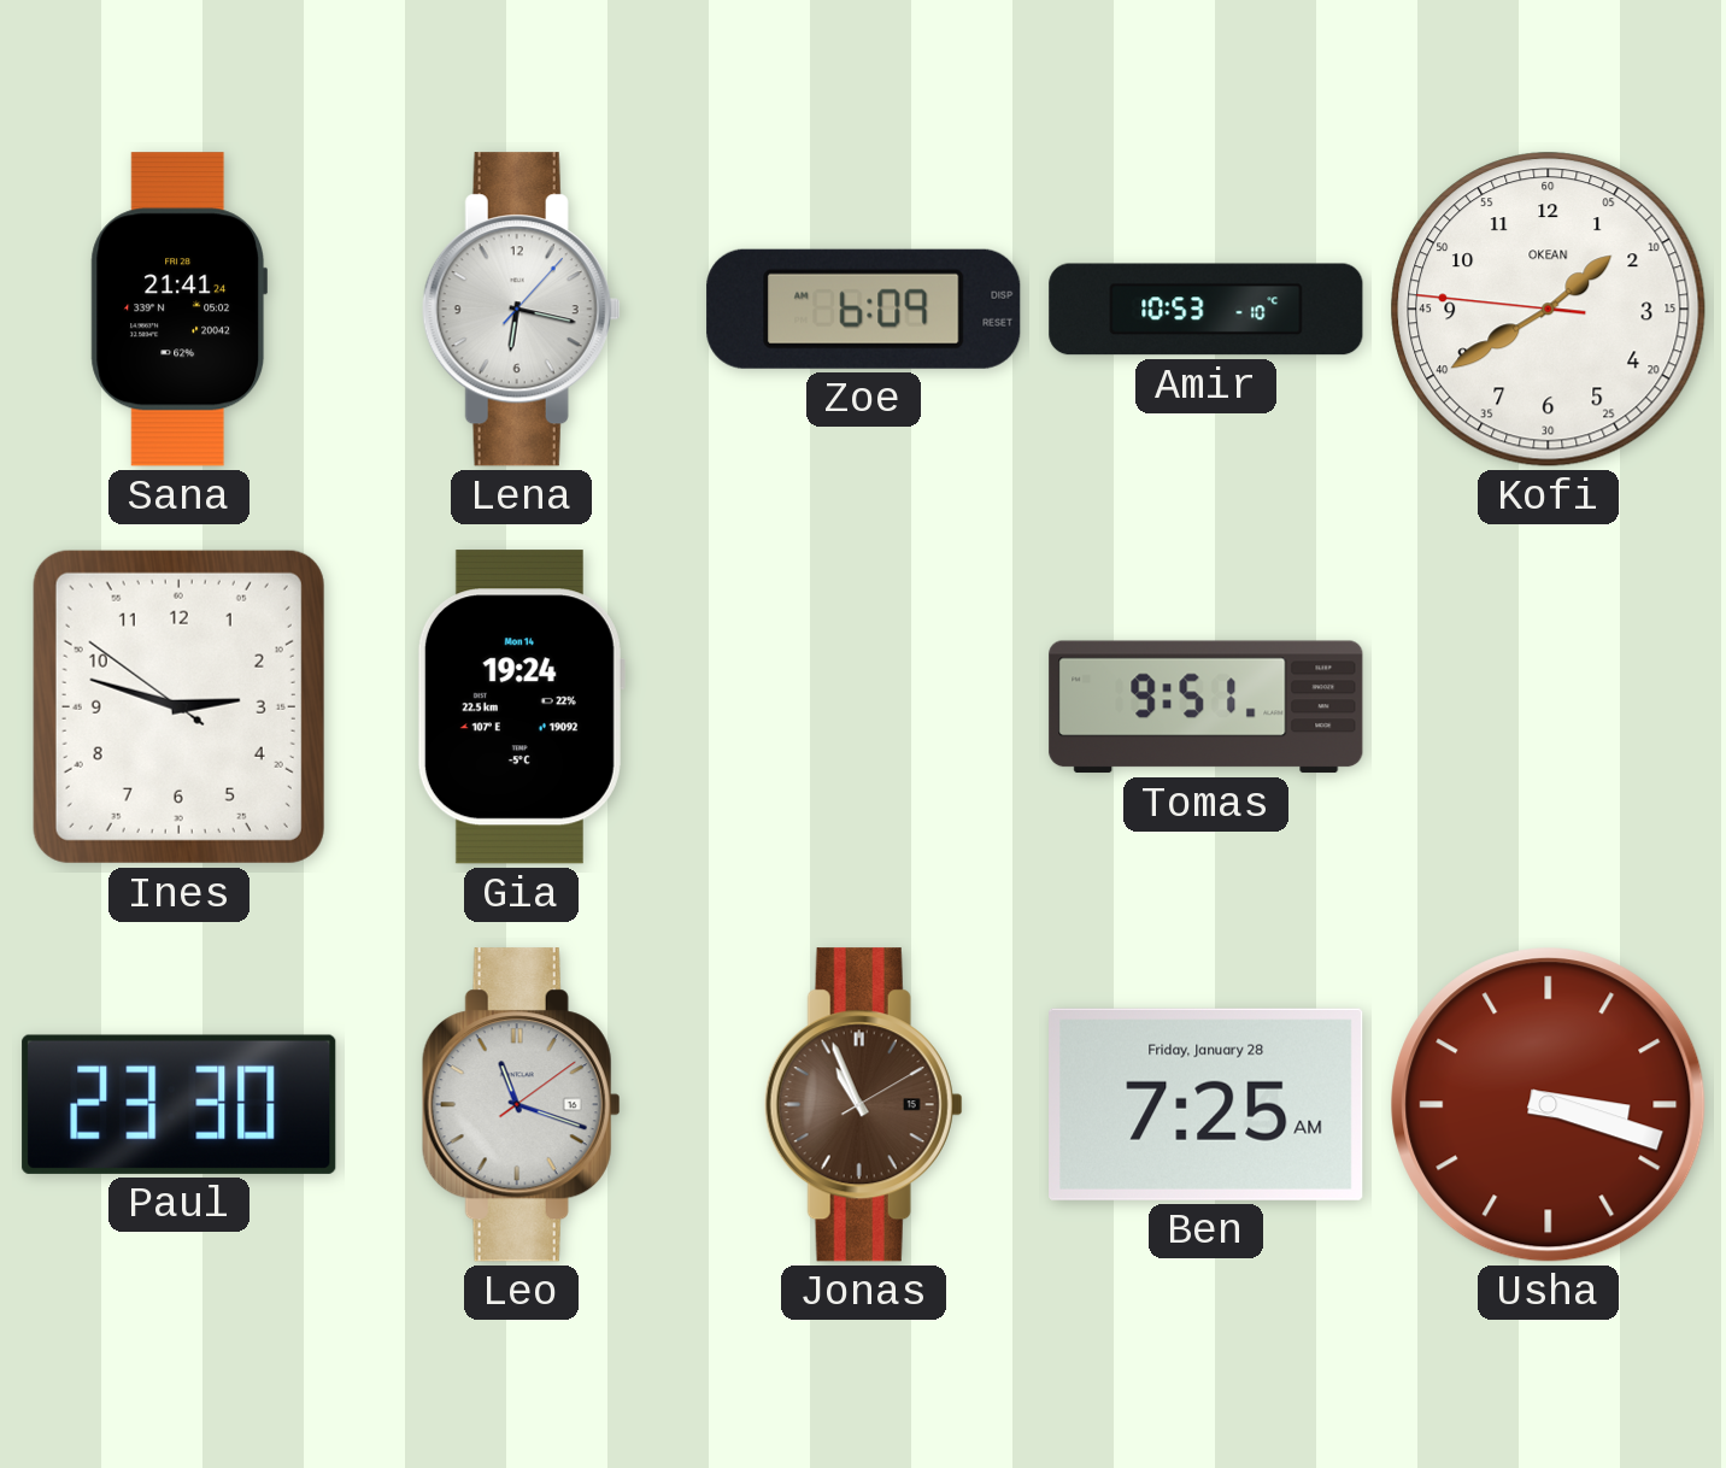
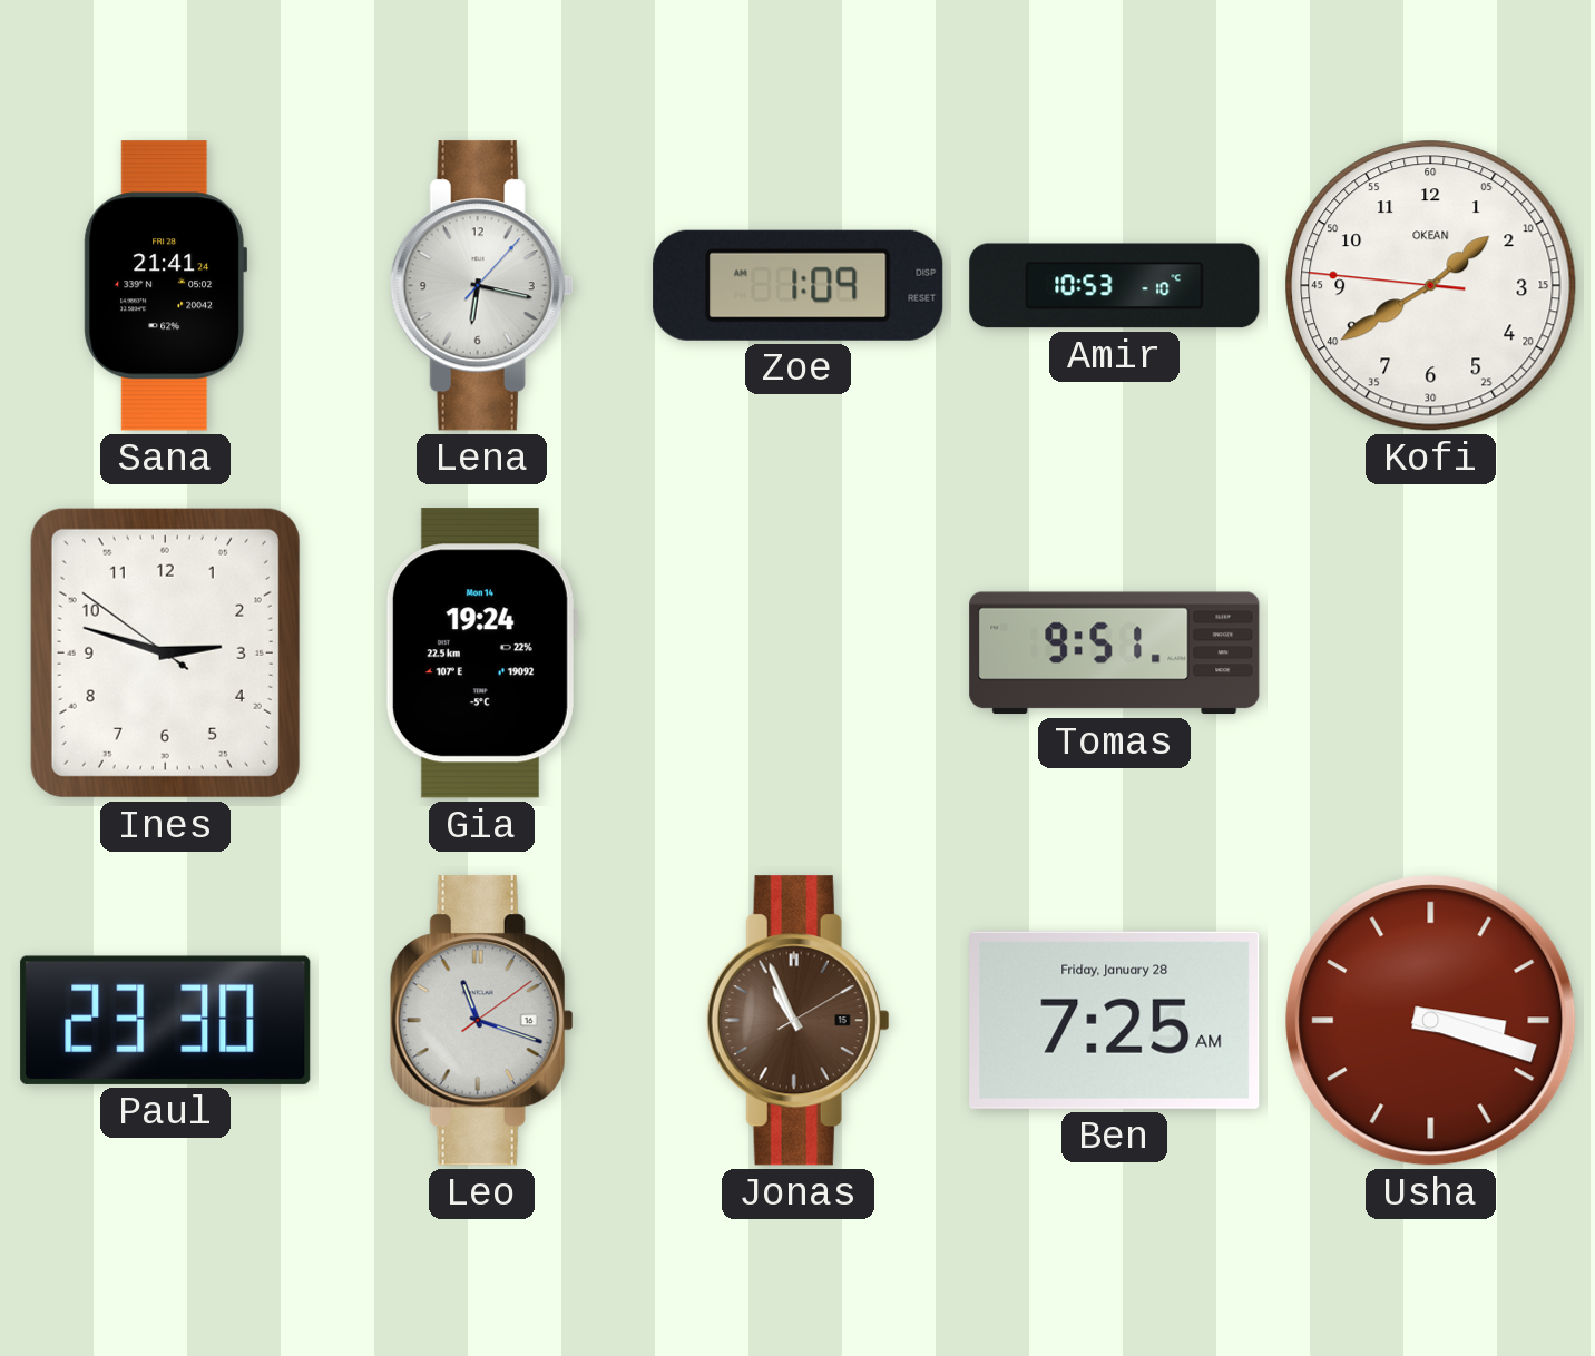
Zoe: 6:09 -> 1:09
